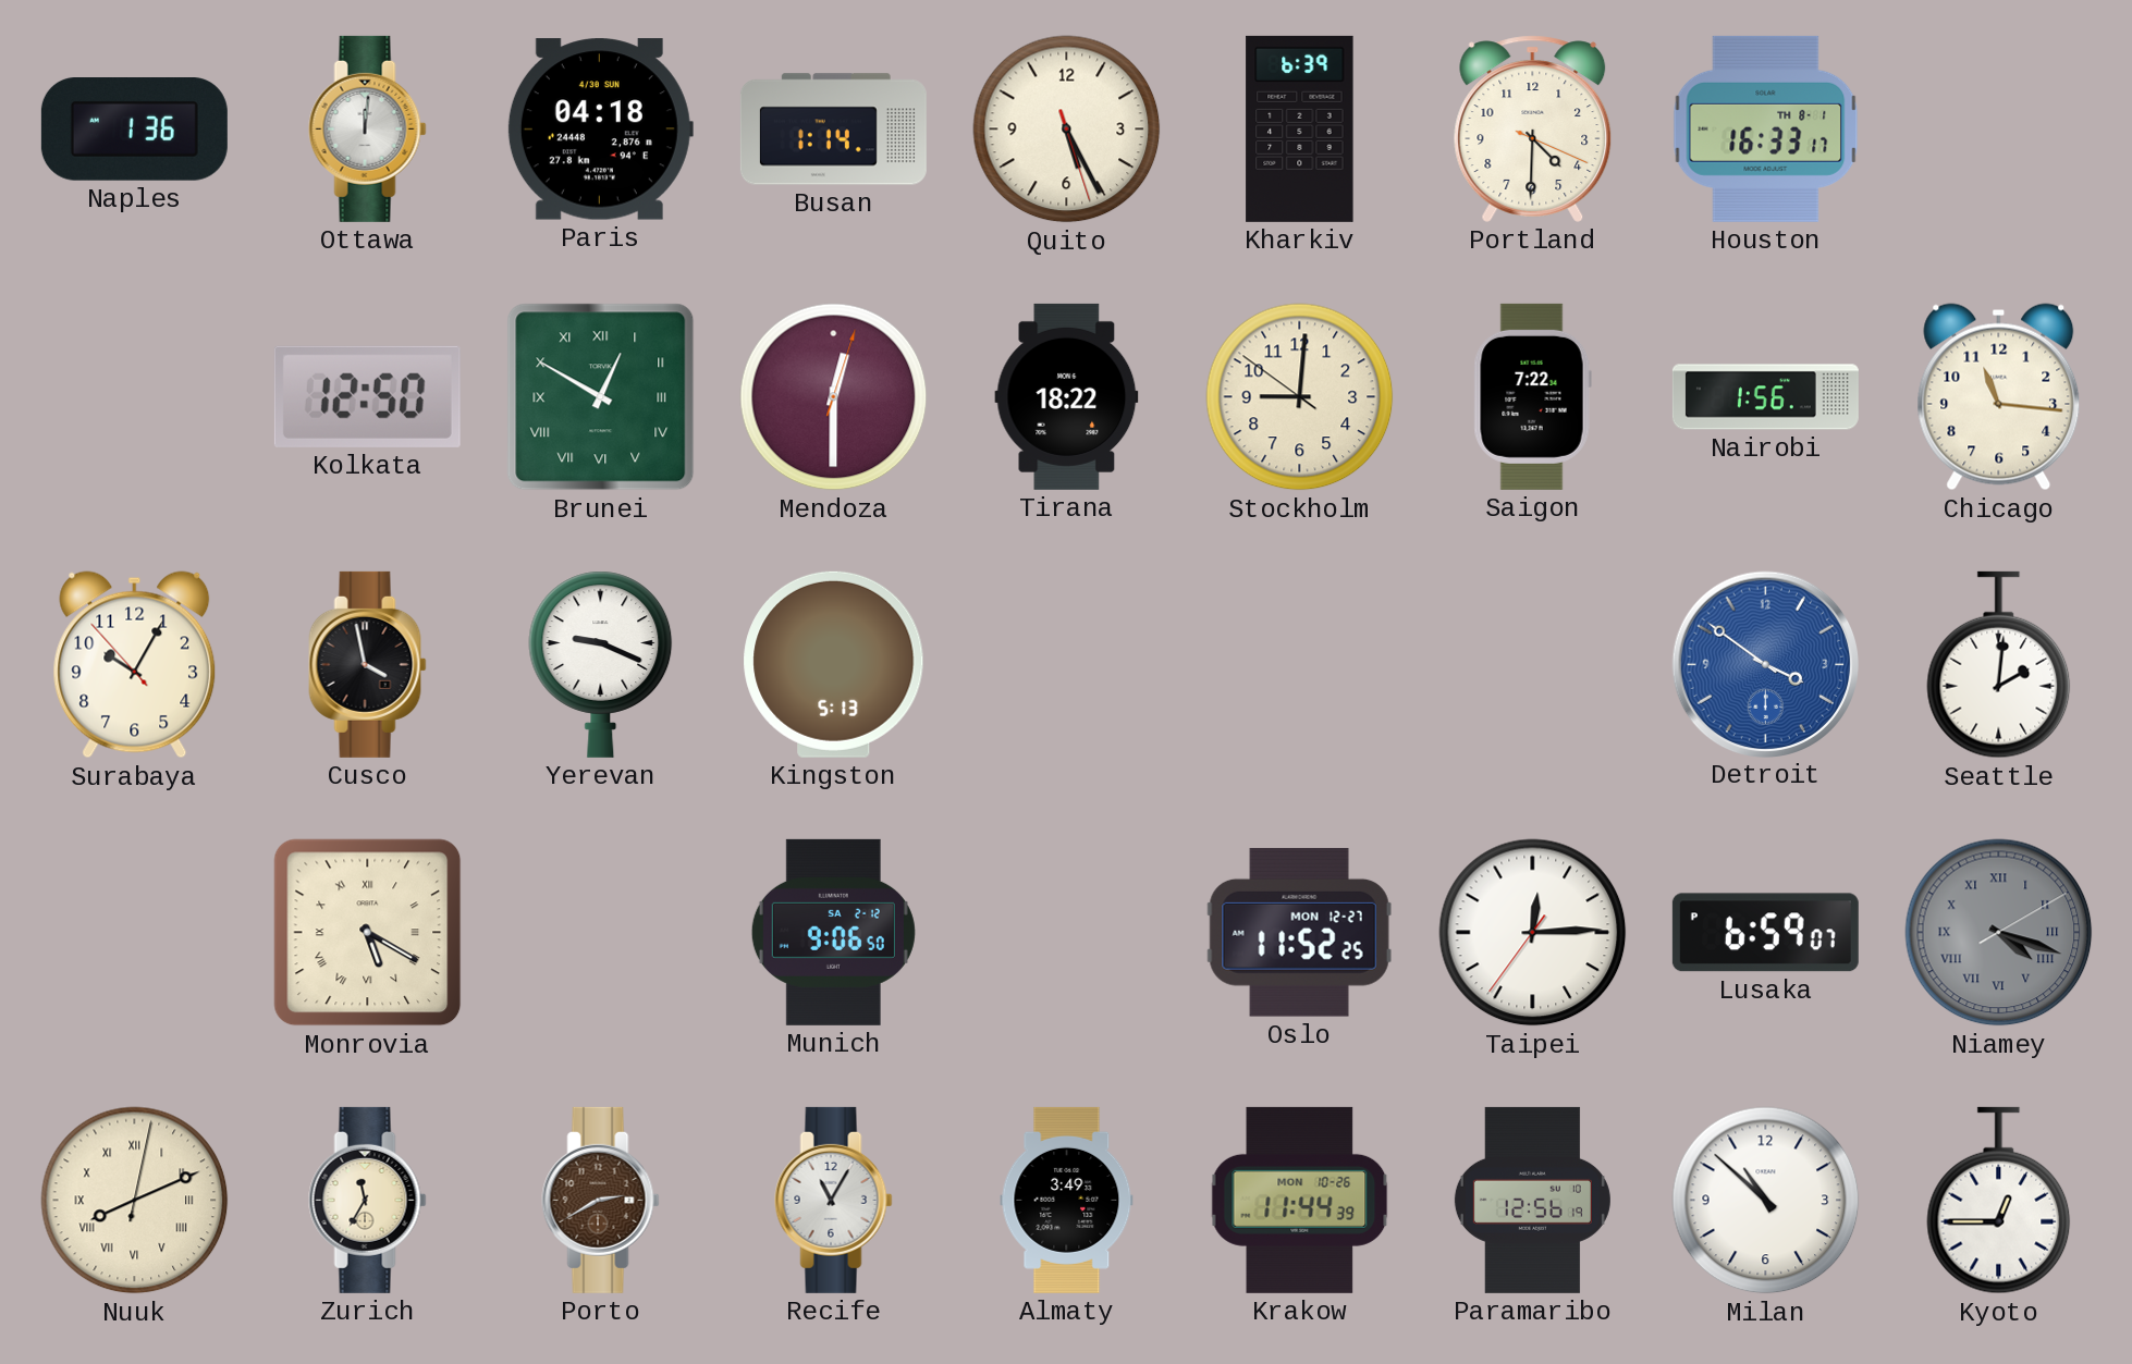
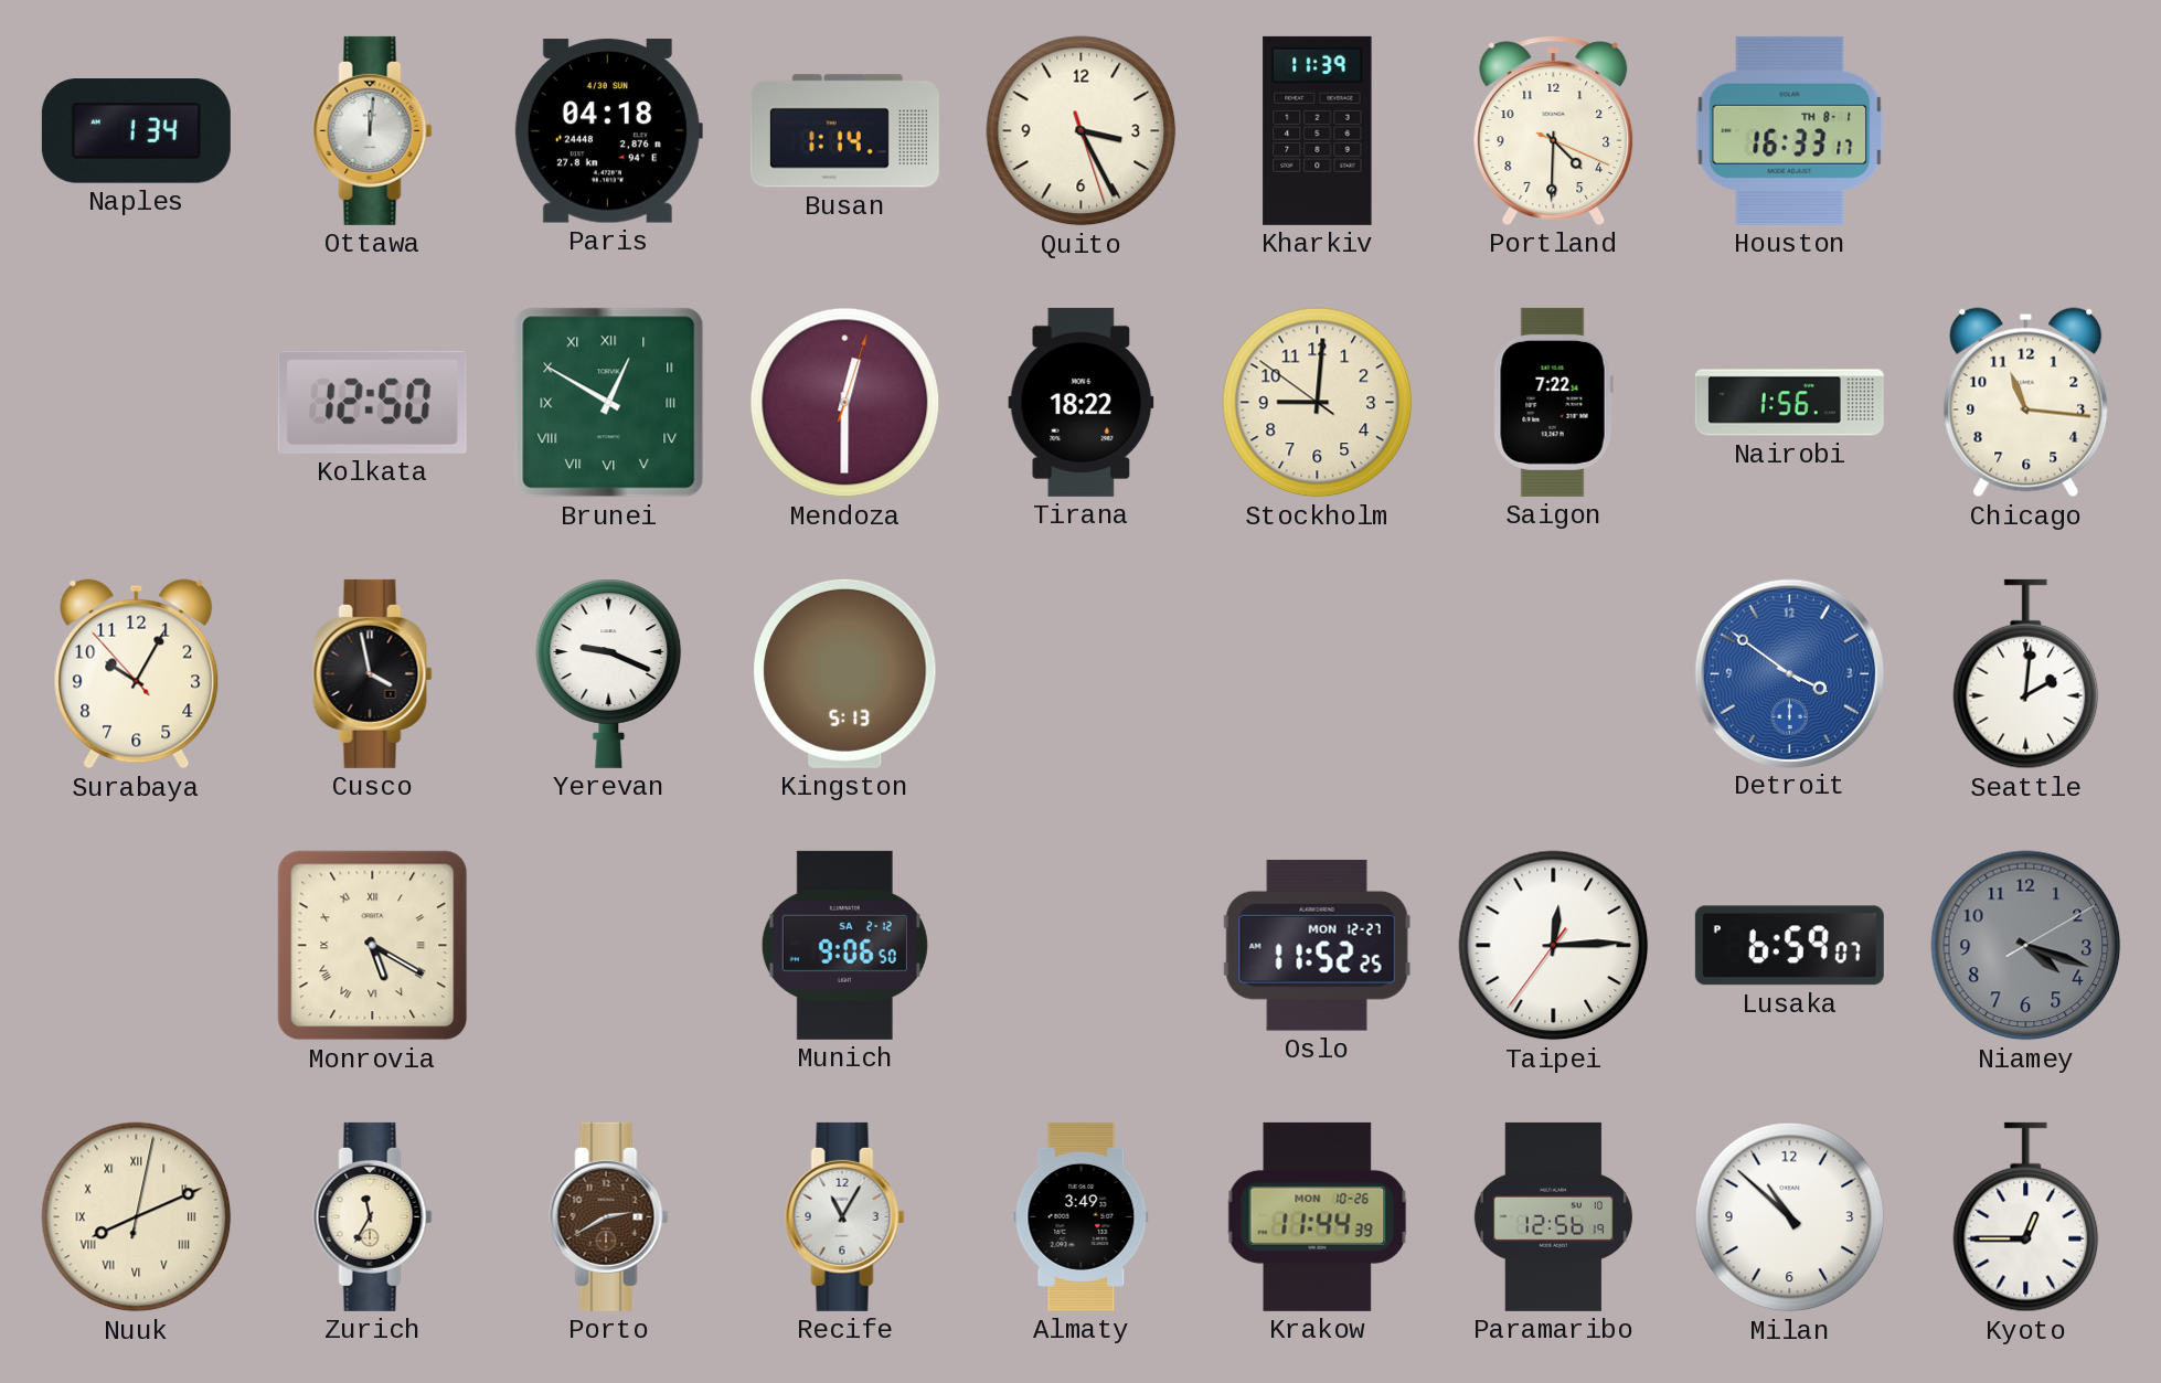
Naples: 1:36 -> 1:34
Quito: 5:25 -> 3:25
Kharkiv: 6:39 -> 11:39
Niamey numerals: Roman -> Arabic
